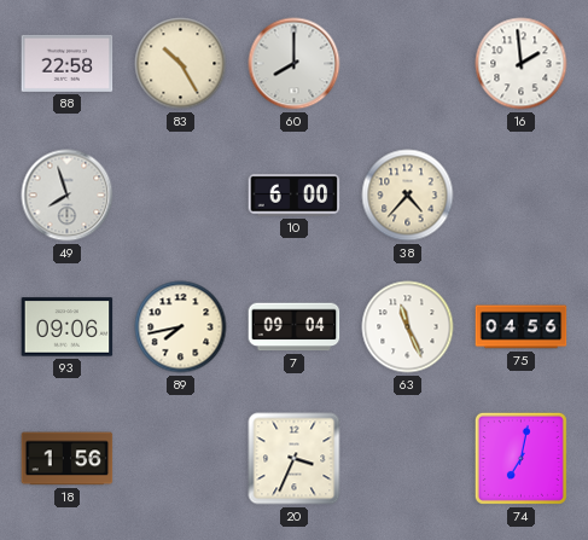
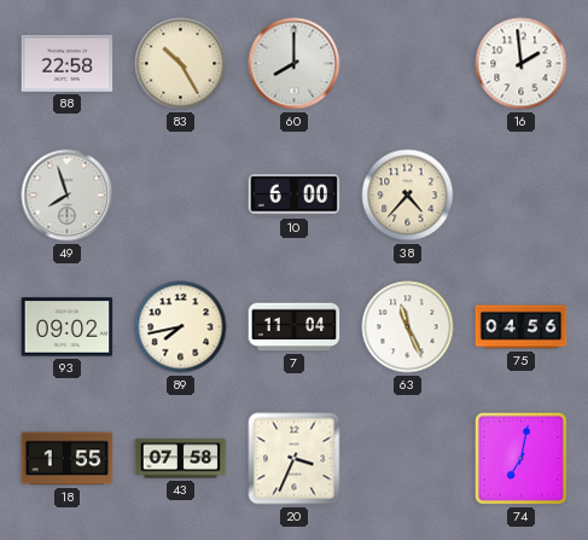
93: 09:06 -> 09:02
7: 09:04 -> 11:04
18: 1:56 -> 1:55
43: none -> 07:58
